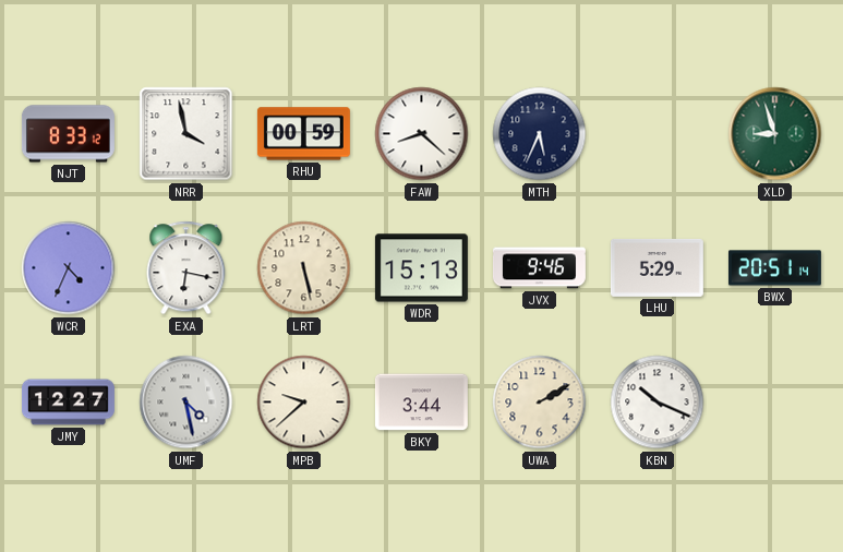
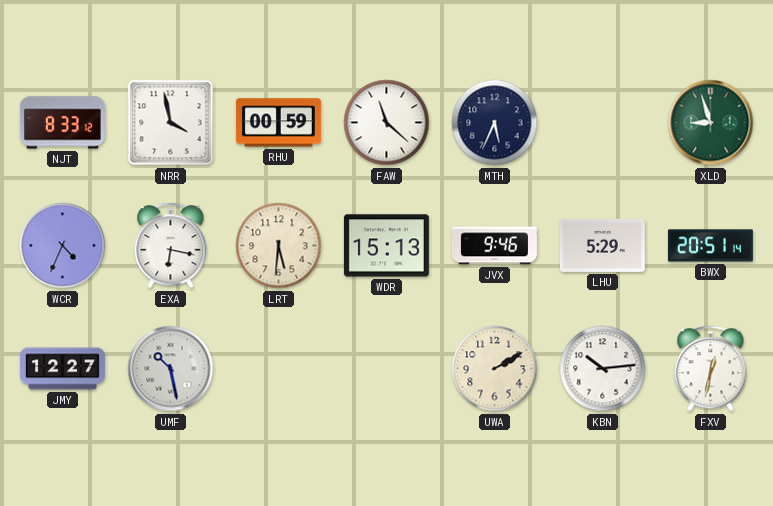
FAW: 8:22 -> 11:22
LRT: 5:28 -> 5:31
UMF: 4:28 -> 10:28
MPB: 9:38 -> none
BKY: 3:44 -> none
KBN: 10:19 -> 10:14
FXV: none -> 12:32
